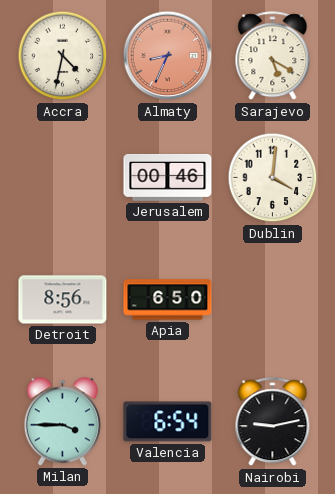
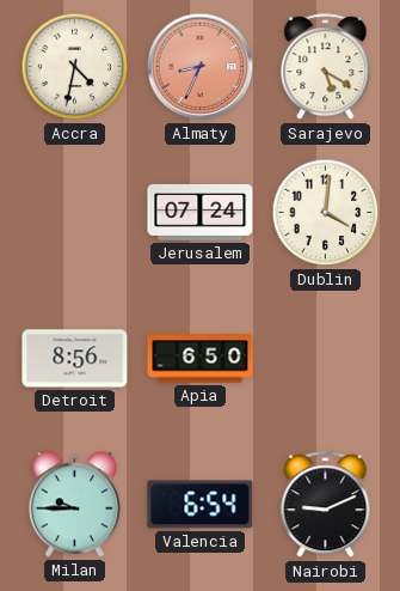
Jerusalem: 00:46 -> 07:24
Milan: 3:45 -> 9:45
Nairobi: 9:13 -> 9:11
